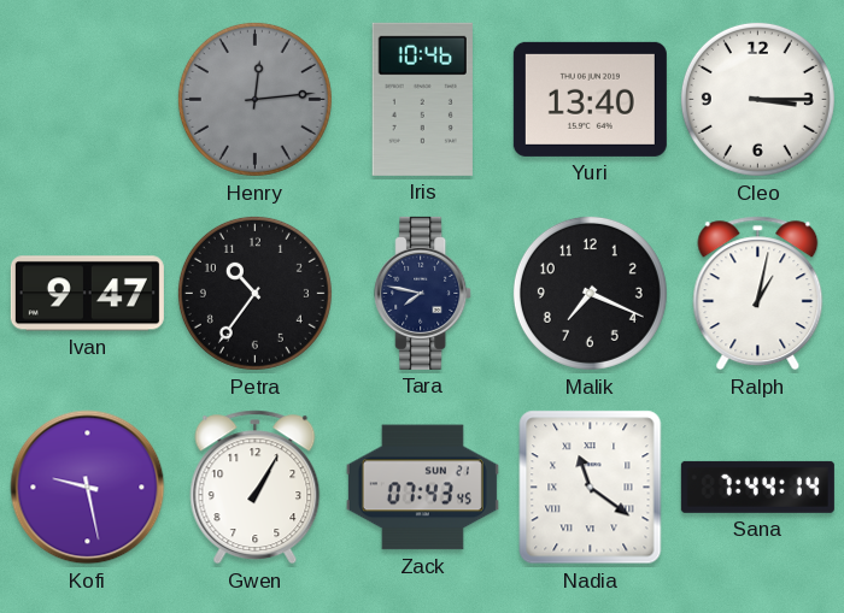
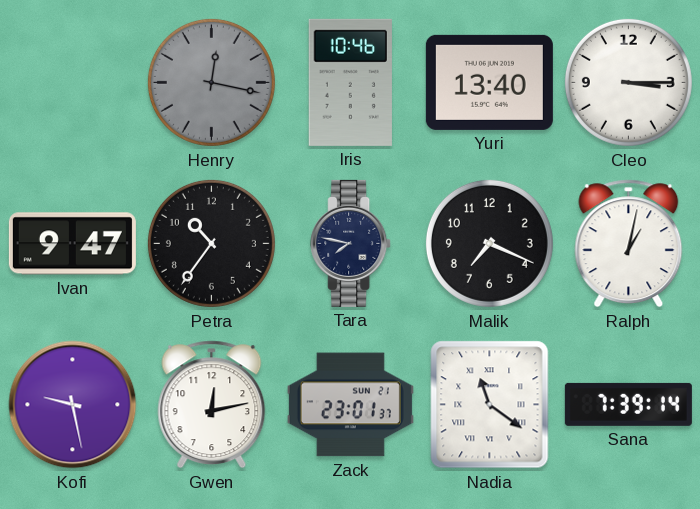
Henry: 12:14 -> 12:17
Gwen: 1:05 -> 12:13
Zack: 07:43 -> 23:01
Sana: 7:44 -> 7:39
